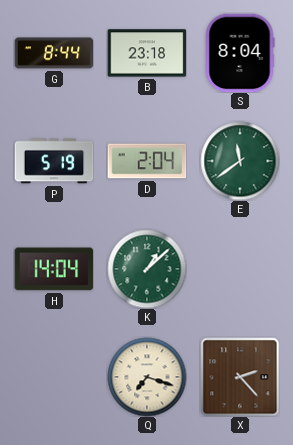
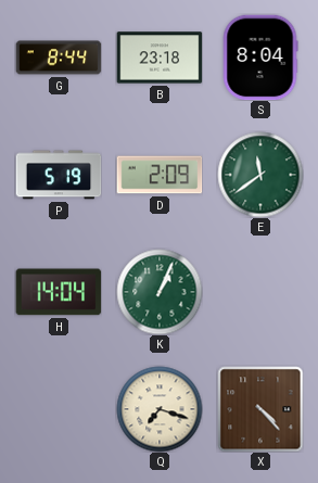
D: 2:04 -> 2:09
K: 1:08 -> 1:04
X: 2:23 -> 4:23
